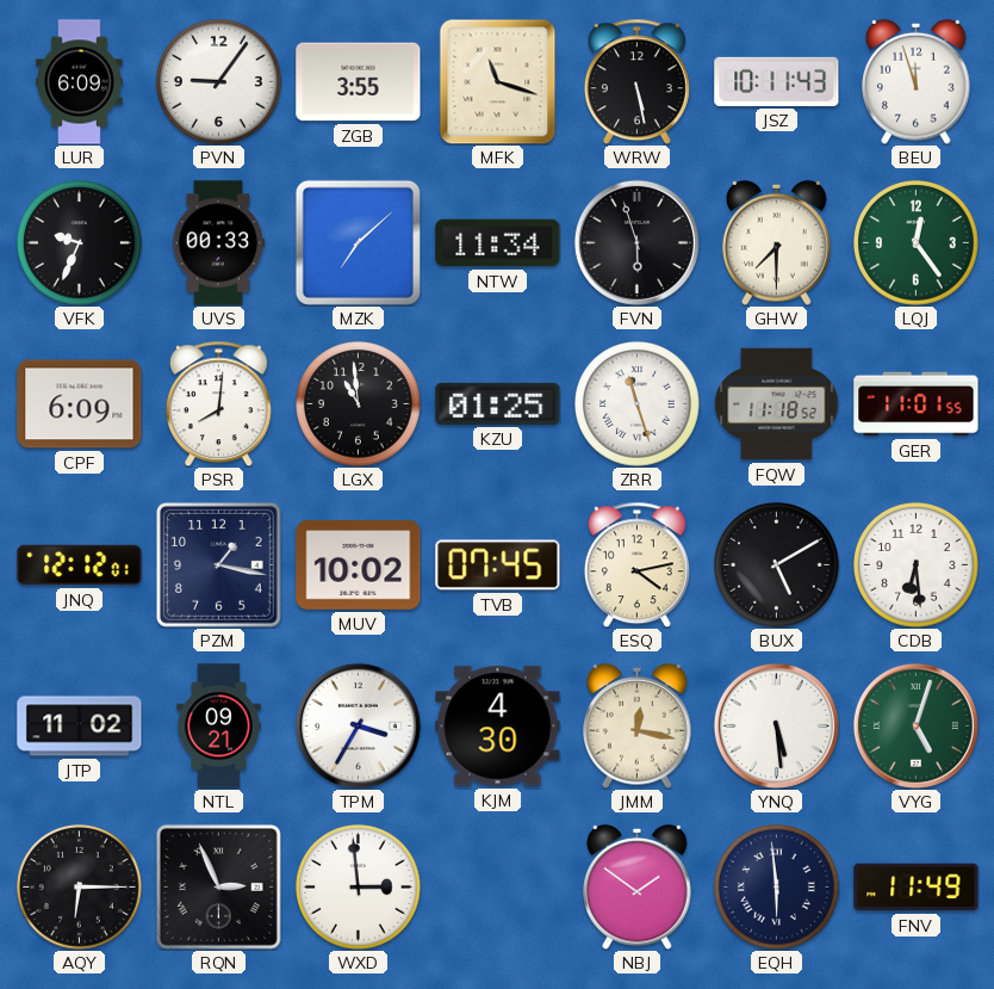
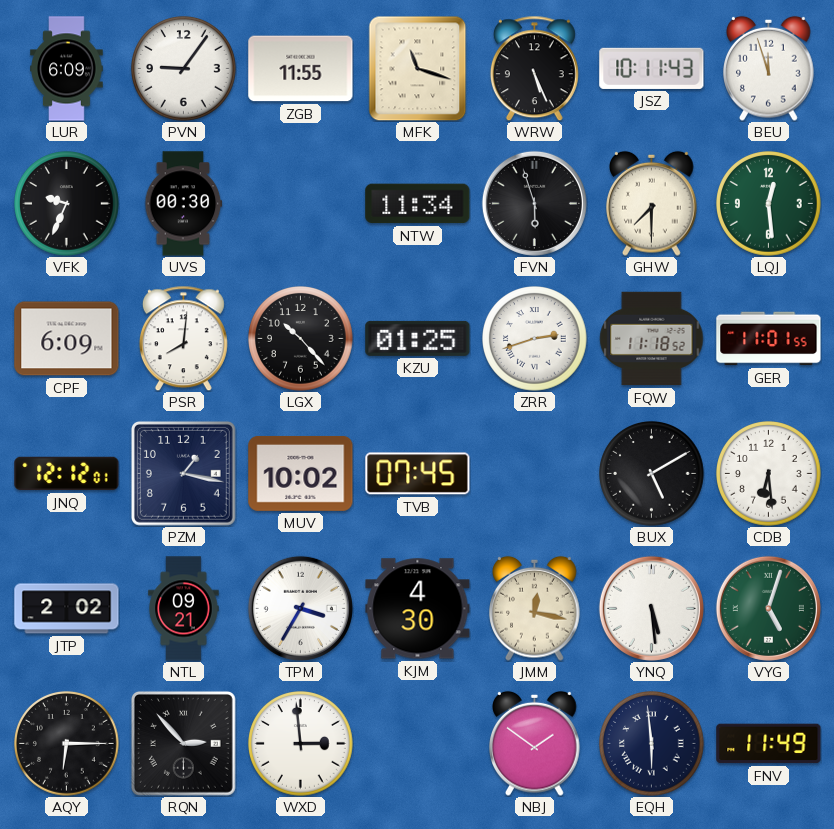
ZGB: 3:55 -> 11:55
WRW: 5:28 -> 5:26
UVS: 00:33 -> 00:30
MZK: 7:08 -> none
LQJ: 12:24 -> 12:29
LGX: 10:59 -> 10:23
ZRR: 11:27 -> 2:42
ESQ: 4:13 -> none
JTP: 11:02 -> 2:02
RQN: 2:56 -> 2:53
